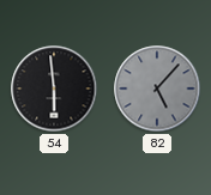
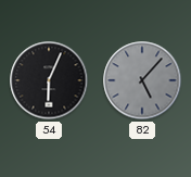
54: 5:59 -> 6:04
